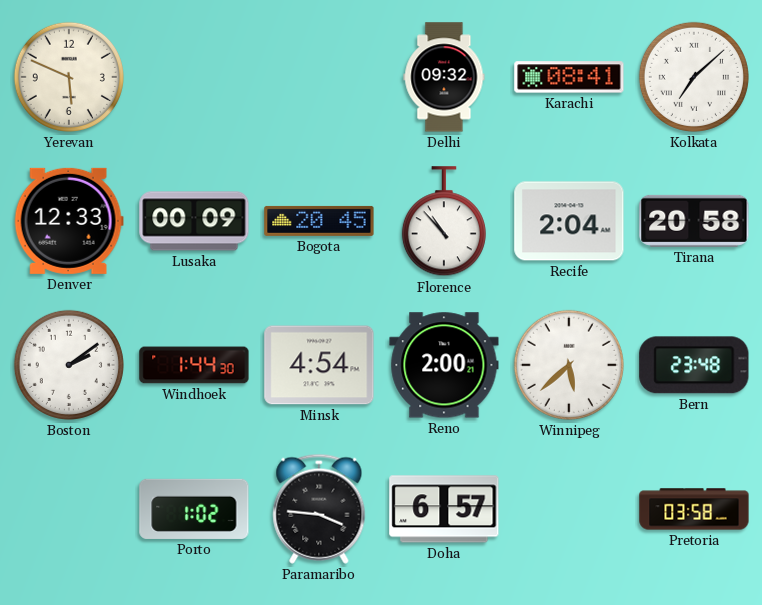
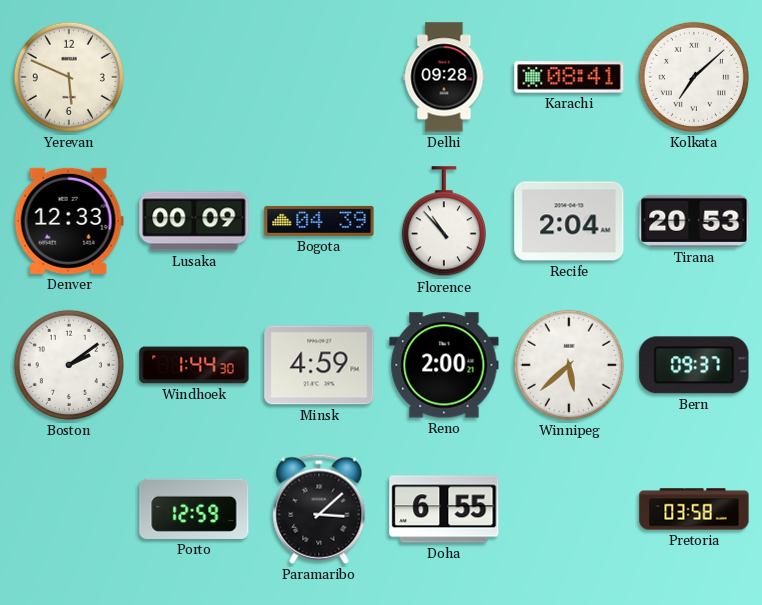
Delhi: 09:32 -> 09:28
Bogota: 20:45 -> 04:39
Tirana: 20:58 -> 20:53
Minsk: 4:54 -> 4:59
Bern: 23:48 -> 09:37
Porto: 1:02 -> 12:59
Paramaribo: 3:46 -> 3:08
Doha: 6:57 -> 6:55
